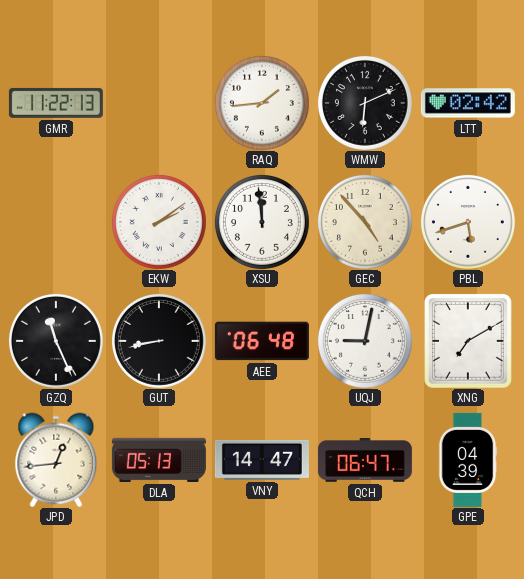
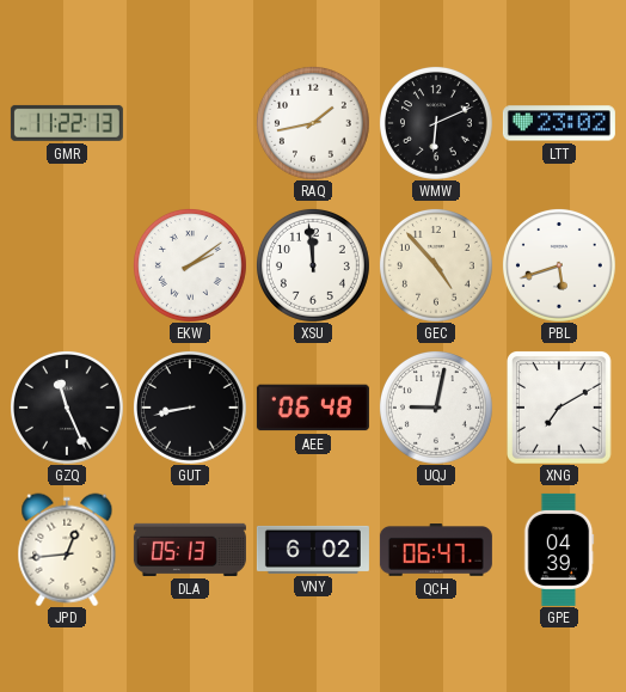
RAQ: 1:44 -> 1:43
LTT: 02:42 -> 23:02
VNY: 14:47 -> 6:02
